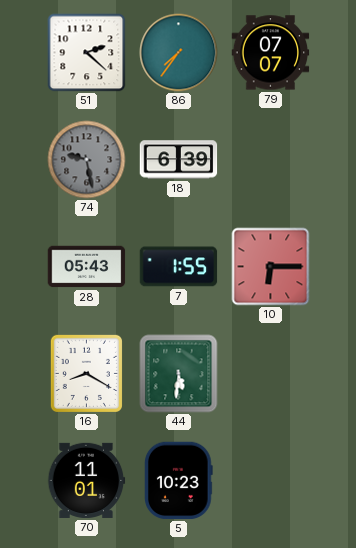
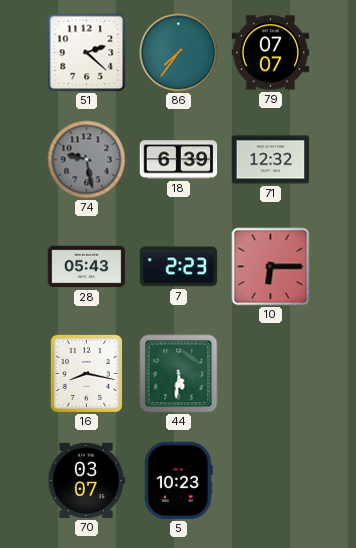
71: none -> 12:32
7: 1:55 -> 2:23
16: 8:20 -> 8:17
70: 11:01 -> 03:07
